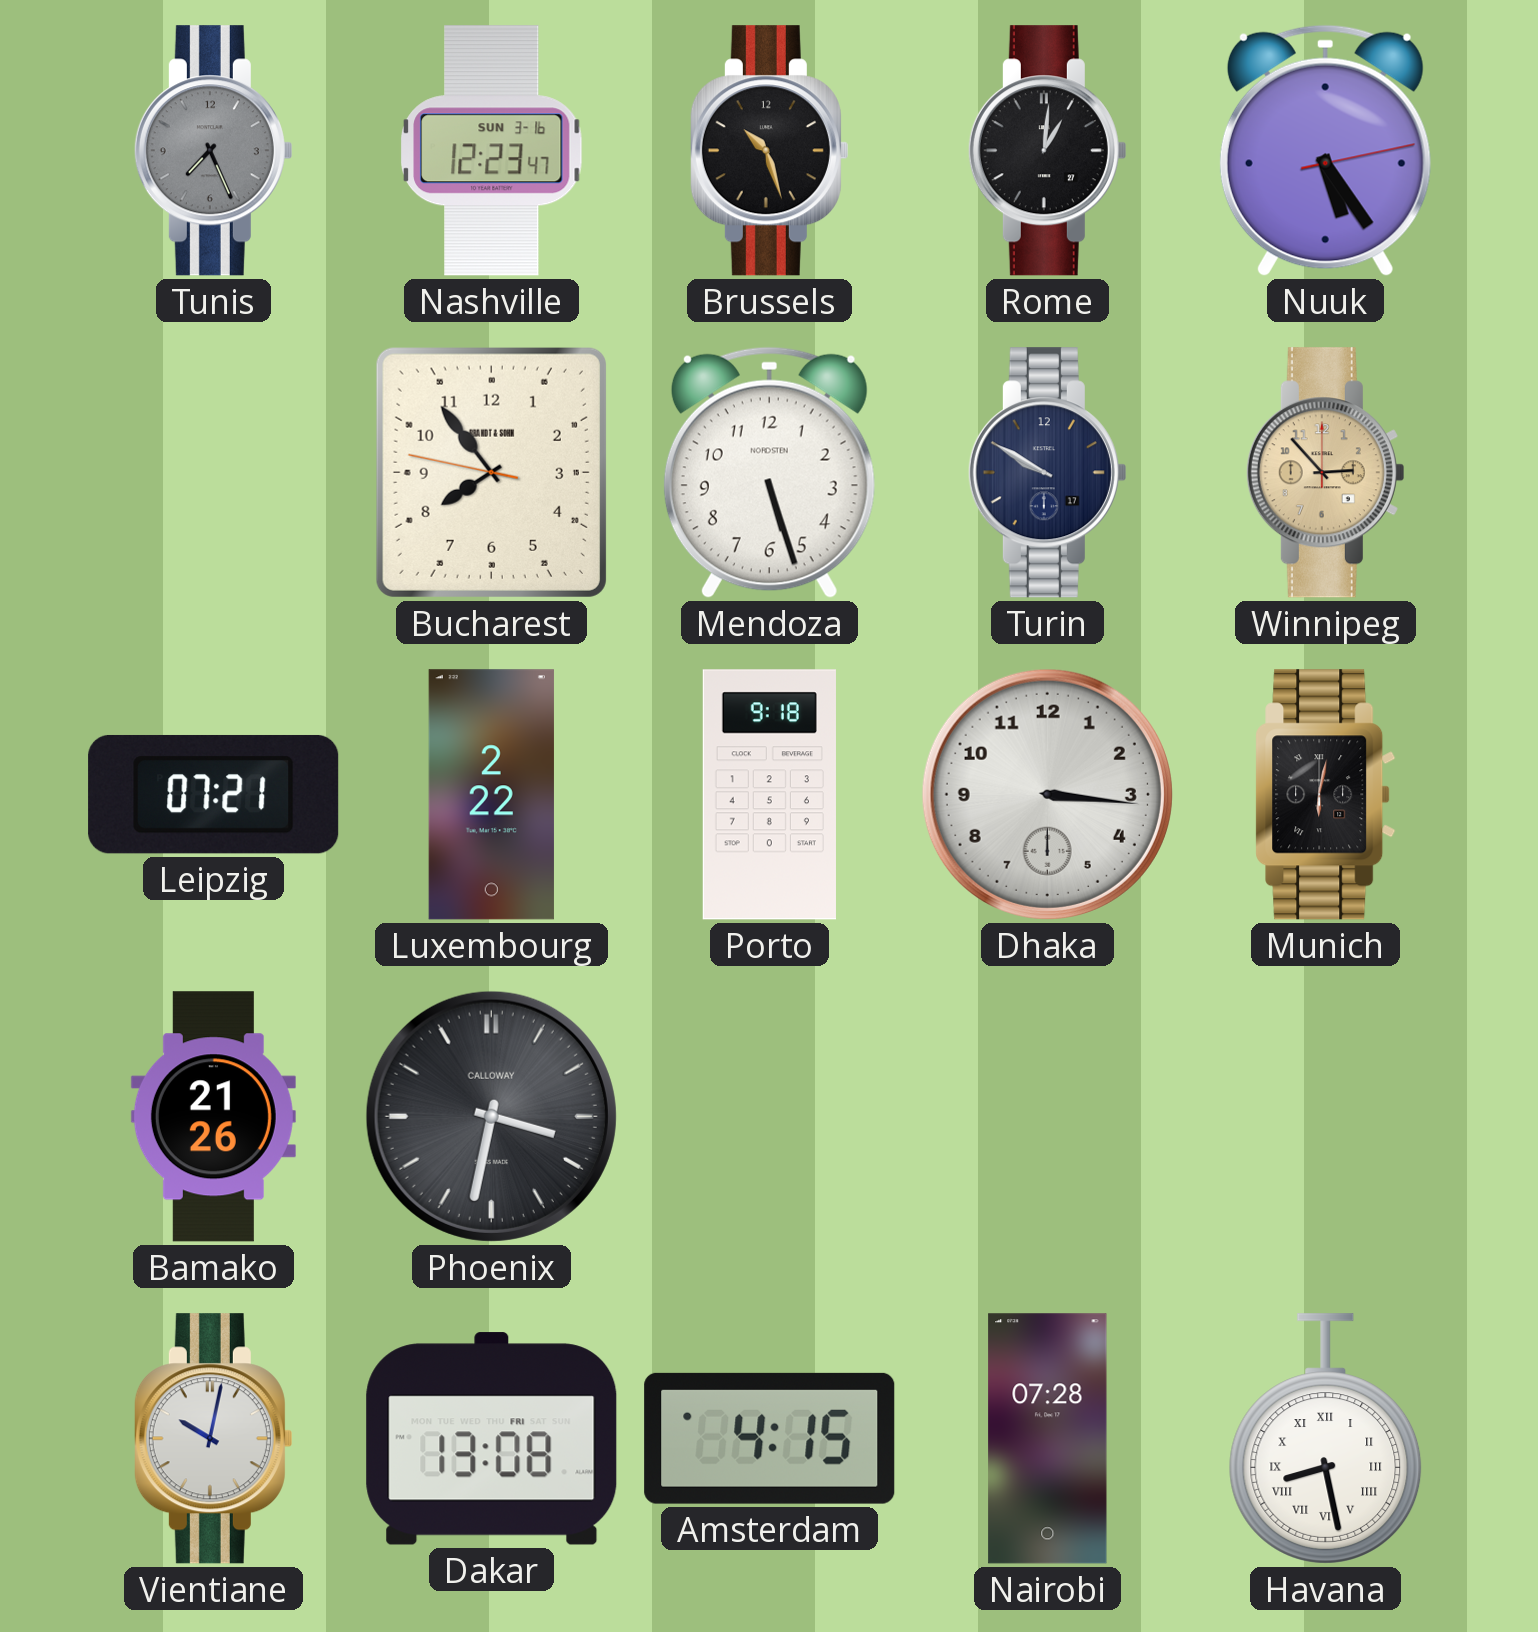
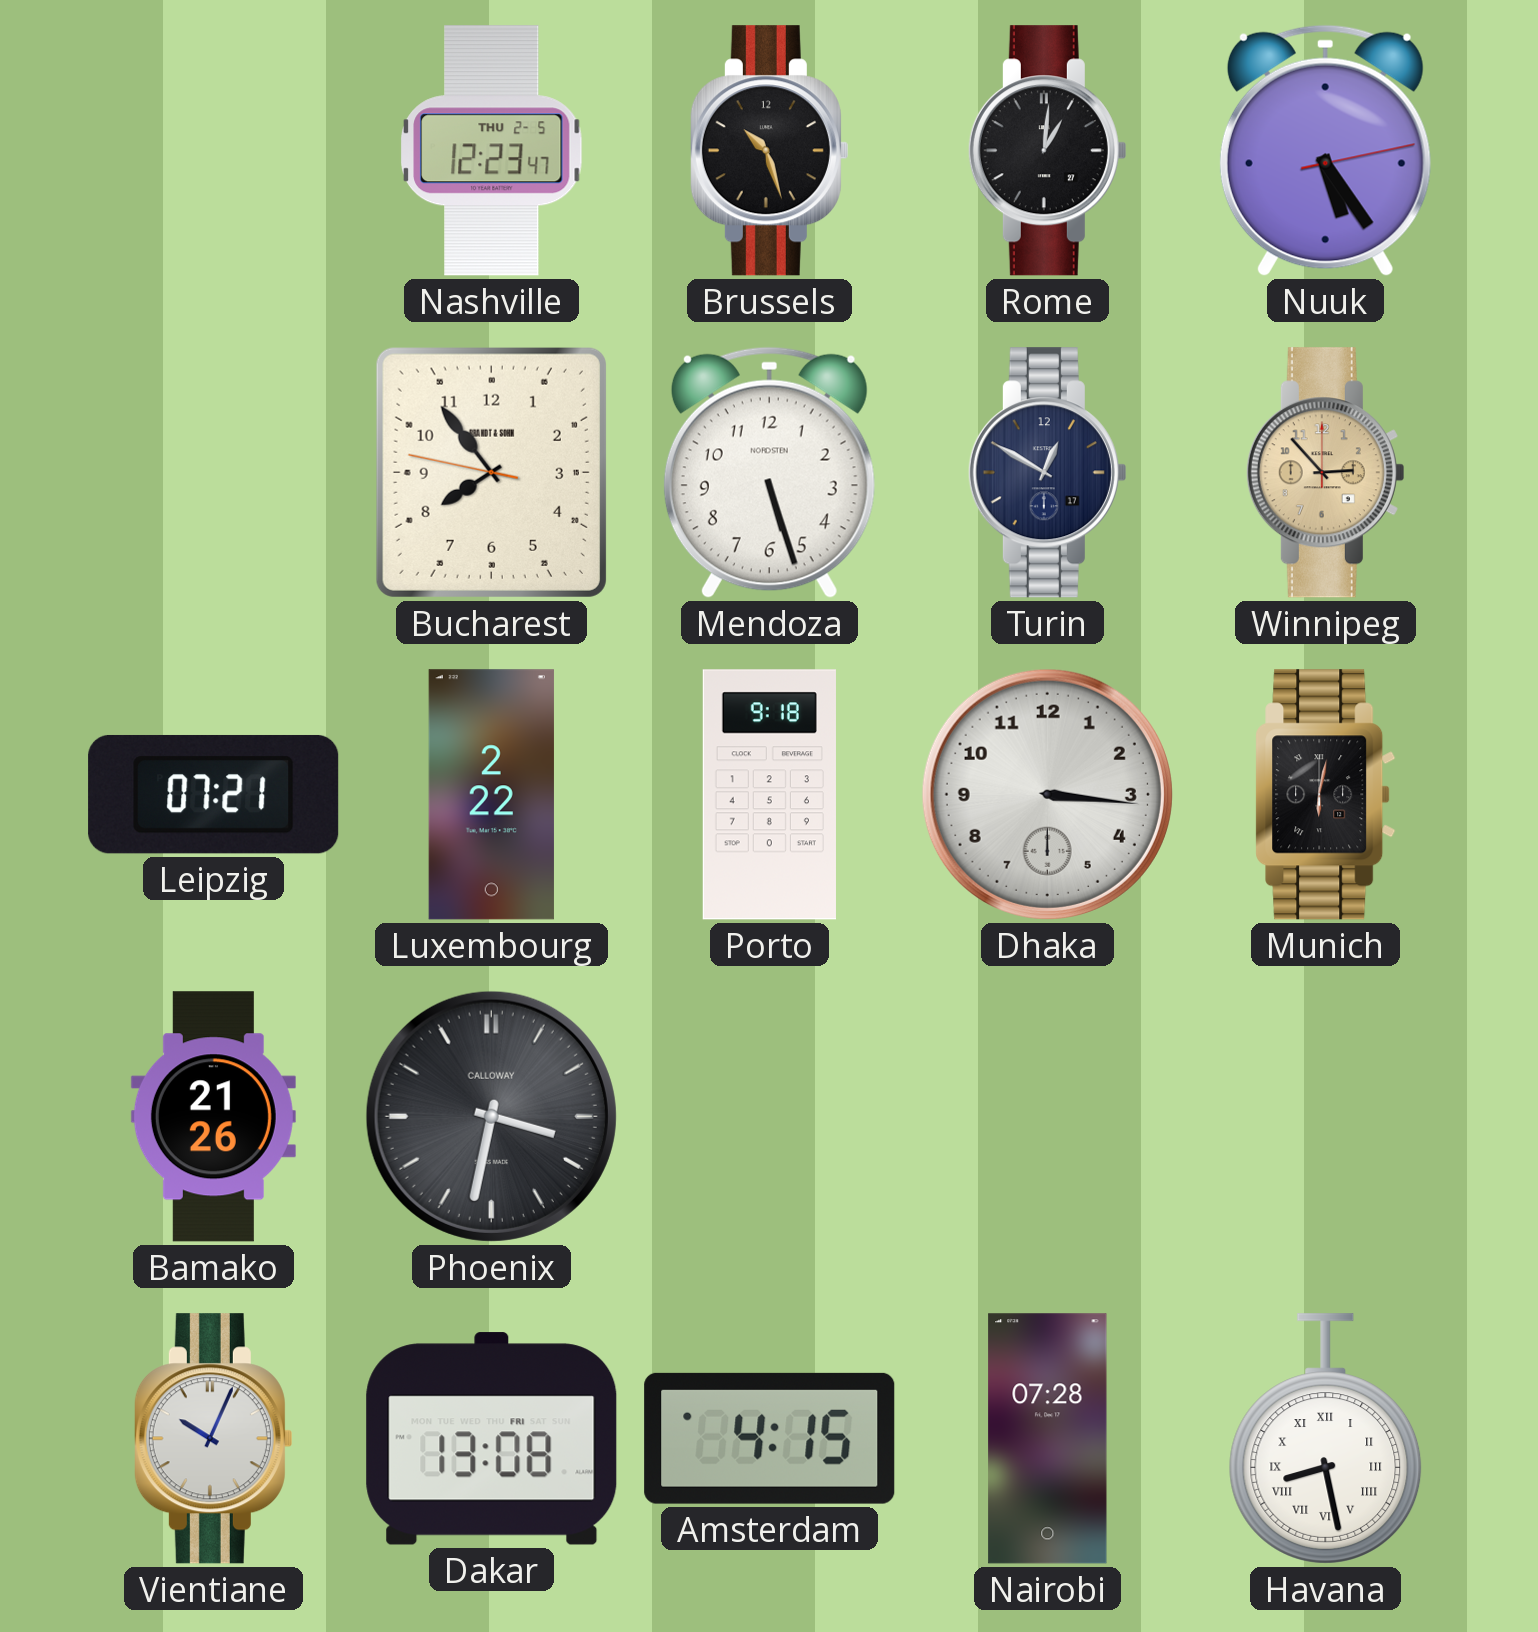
Tunis: 7:26 -> none
Nashville date: SUN 3-16 -> THU 2-5
Turin: 9:50 -> 12:50
Vientiane: 10:02 -> 10:04
